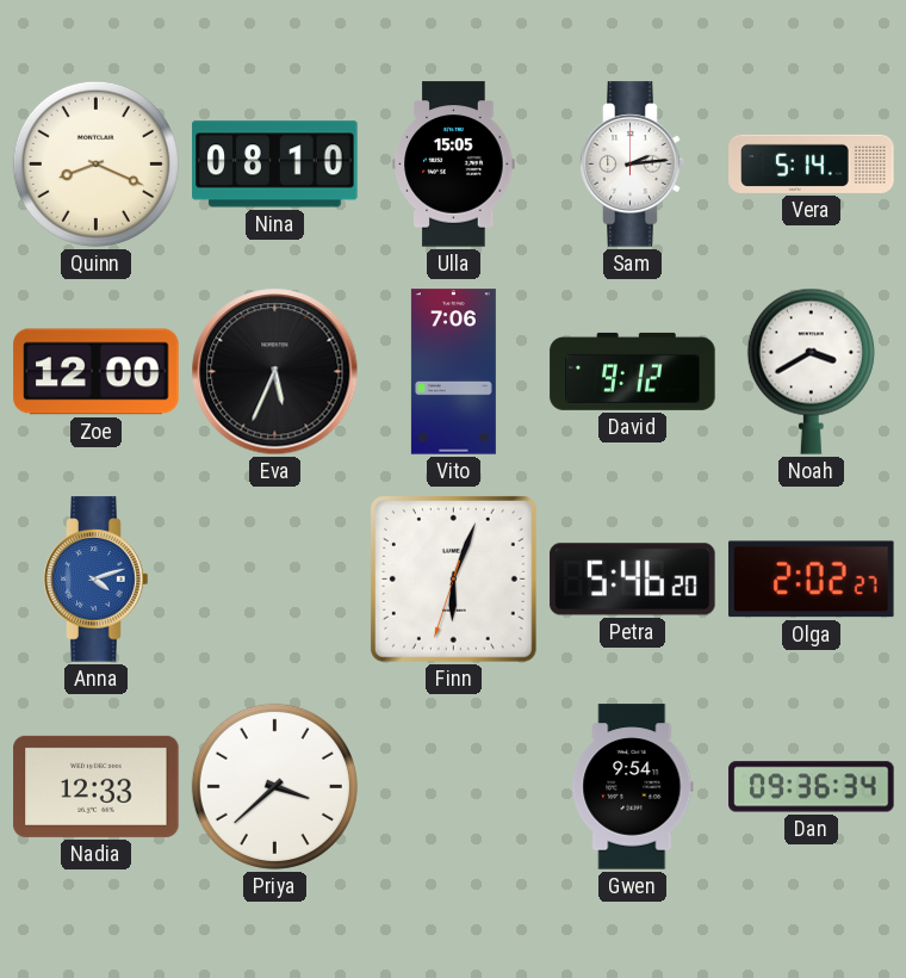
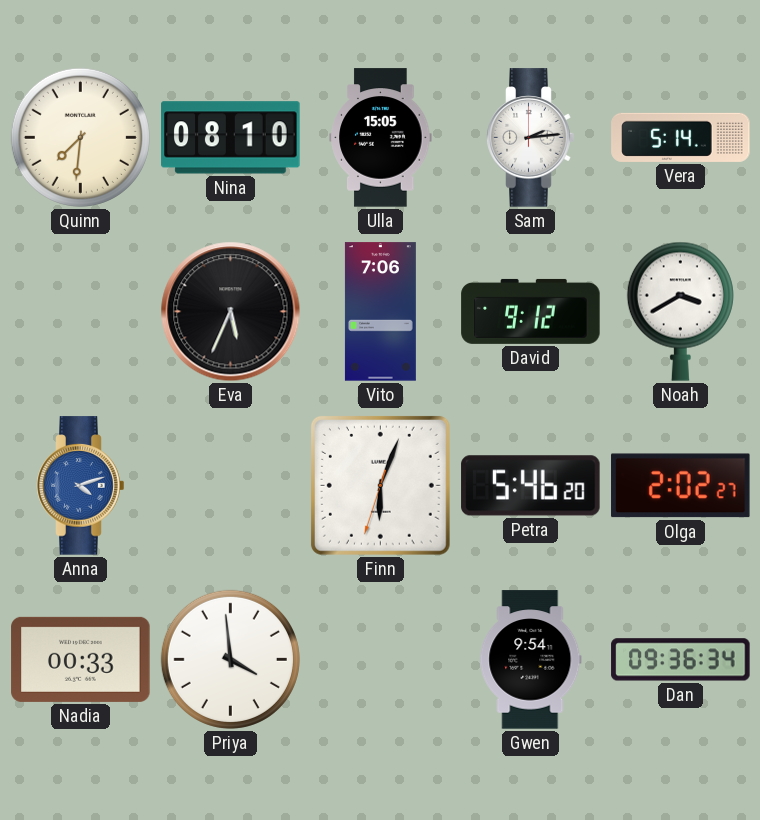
Quinn: 8:19 -> 7:31
Zoe: 12:00 -> none
Nadia: 12:33 -> 00:33
Priya: 3:38 -> 3:59
